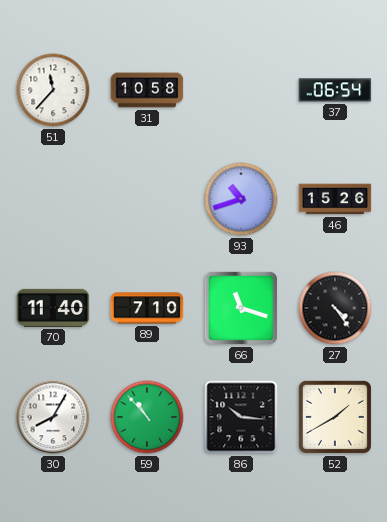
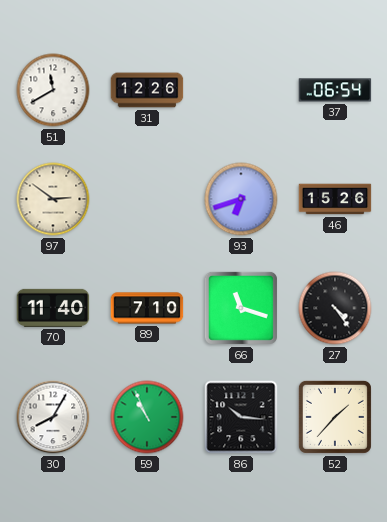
51: 11:37 -> 11:40
31: 10:58 -> 12:26
97: none -> 2:51
93: 10:42 -> 6:42
59: 10:53 -> 10:56
52: 1:40 -> 1:37
